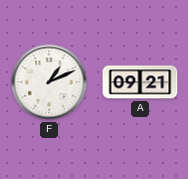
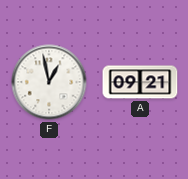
F: 1:11 -> 12:58
